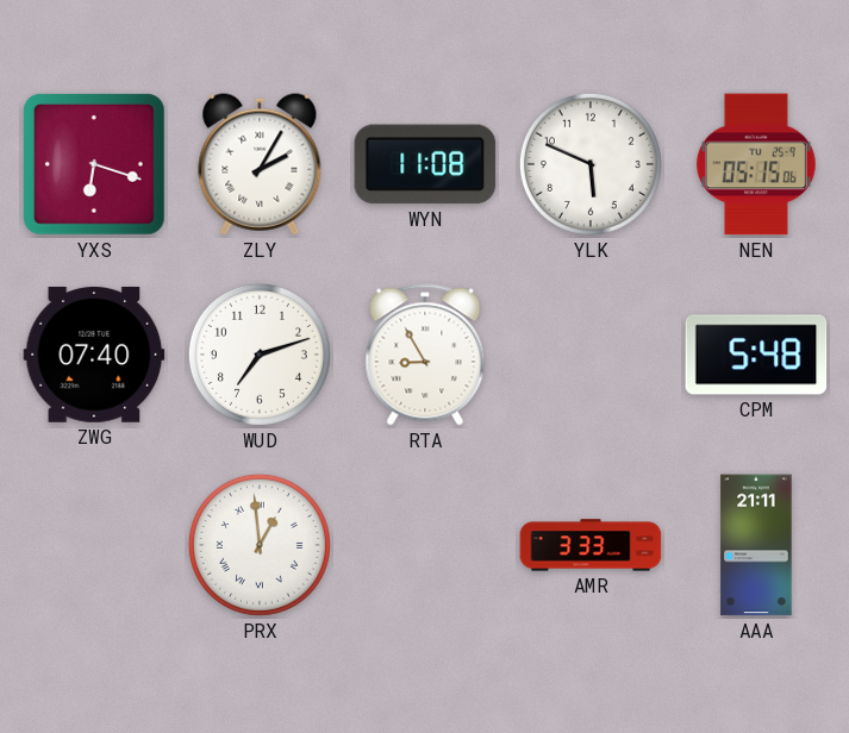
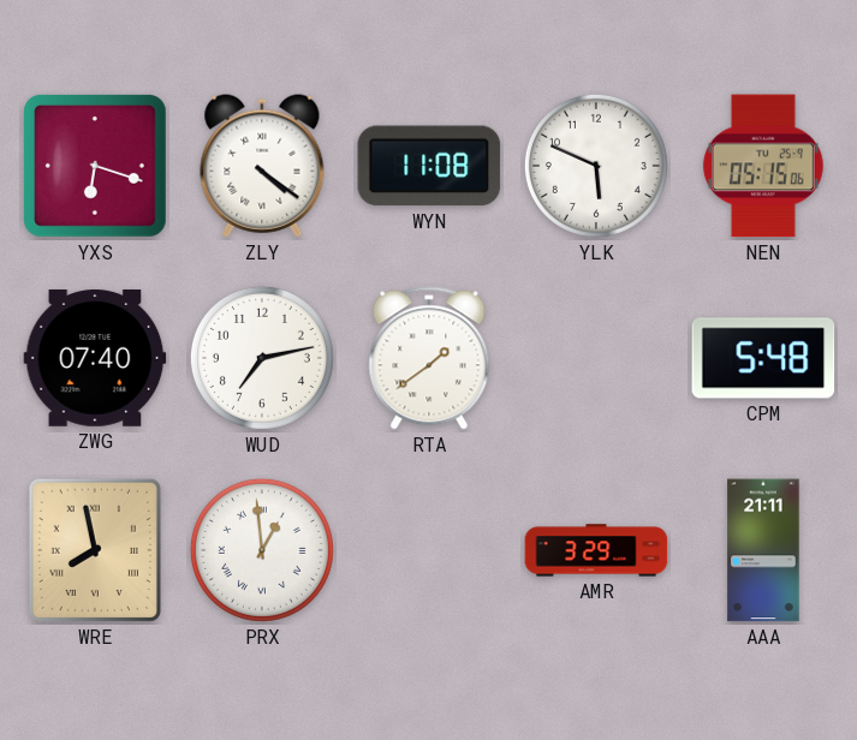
ZLY: 2:05 -> 4:21
WUD: 7:12 -> 7:13
RTA: 8:55 -> 1:39
WRE: none -> 7:58
AMR: 3:33 -> 3:29
